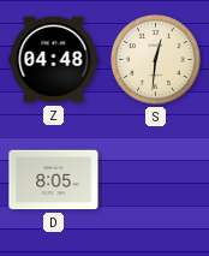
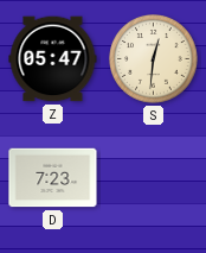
Z: 04:48 -> 05:47
D: 8:05 -> 7:23
